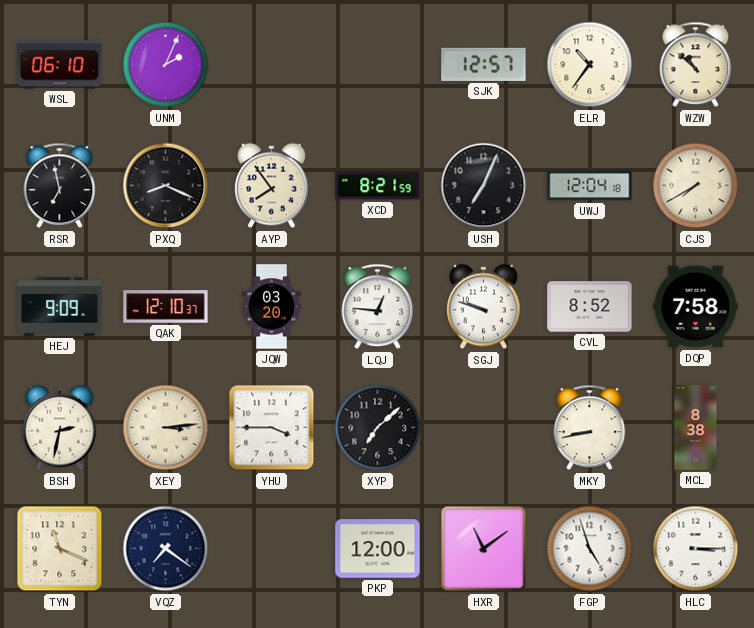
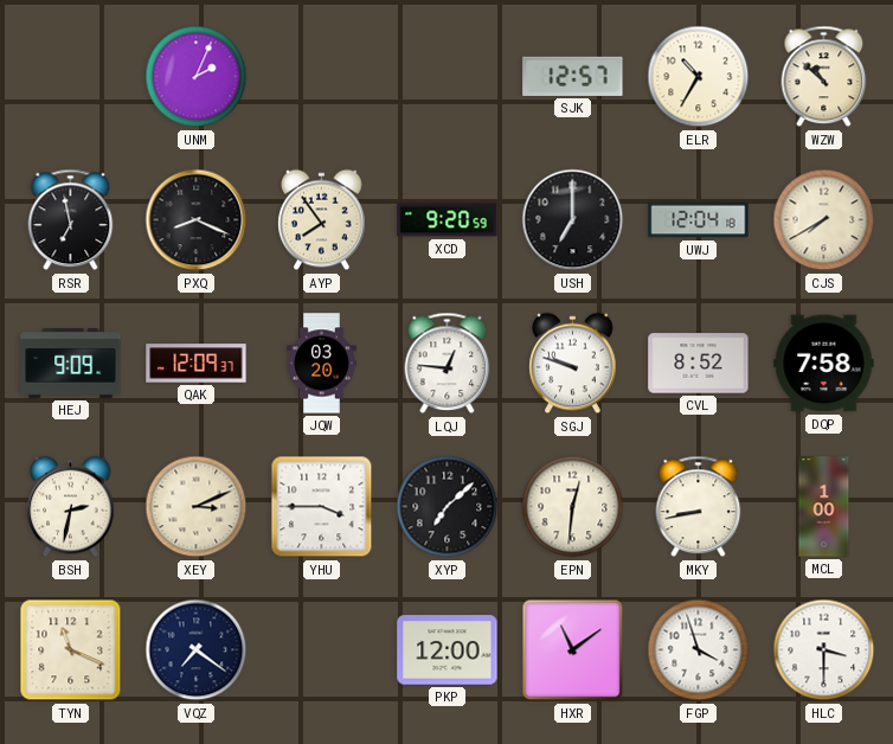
WSL: 06:10 -> none
ELR: 10:36 -> 10:35
XCD: 8:21 -> 9:20
USH: 7:04 -> 7:00
QAK: 12:10 -> 12:09
XEY: 3:14 -> 3:11
EPN: none -> 12:31
MCL: 8:38 -> 1:00
FGP: 4:57 -> 3:57
HLC: 3:15 -> 3:30
